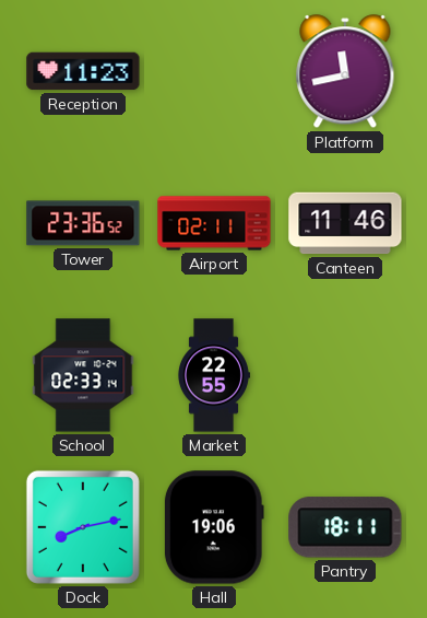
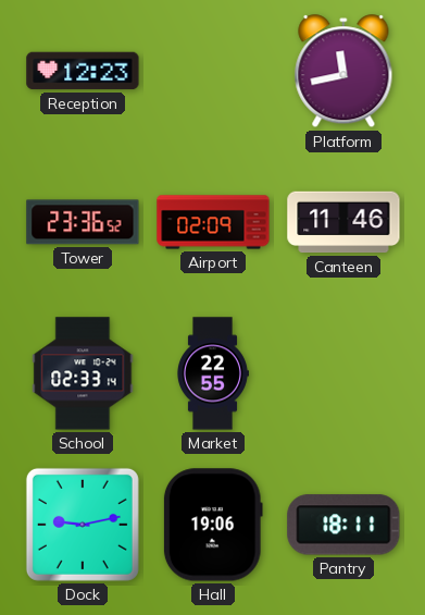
Reception: 11:23 -> 12:23
Airport: 02:11 -> 02:09
Dock: 8:13 -> 9:13
